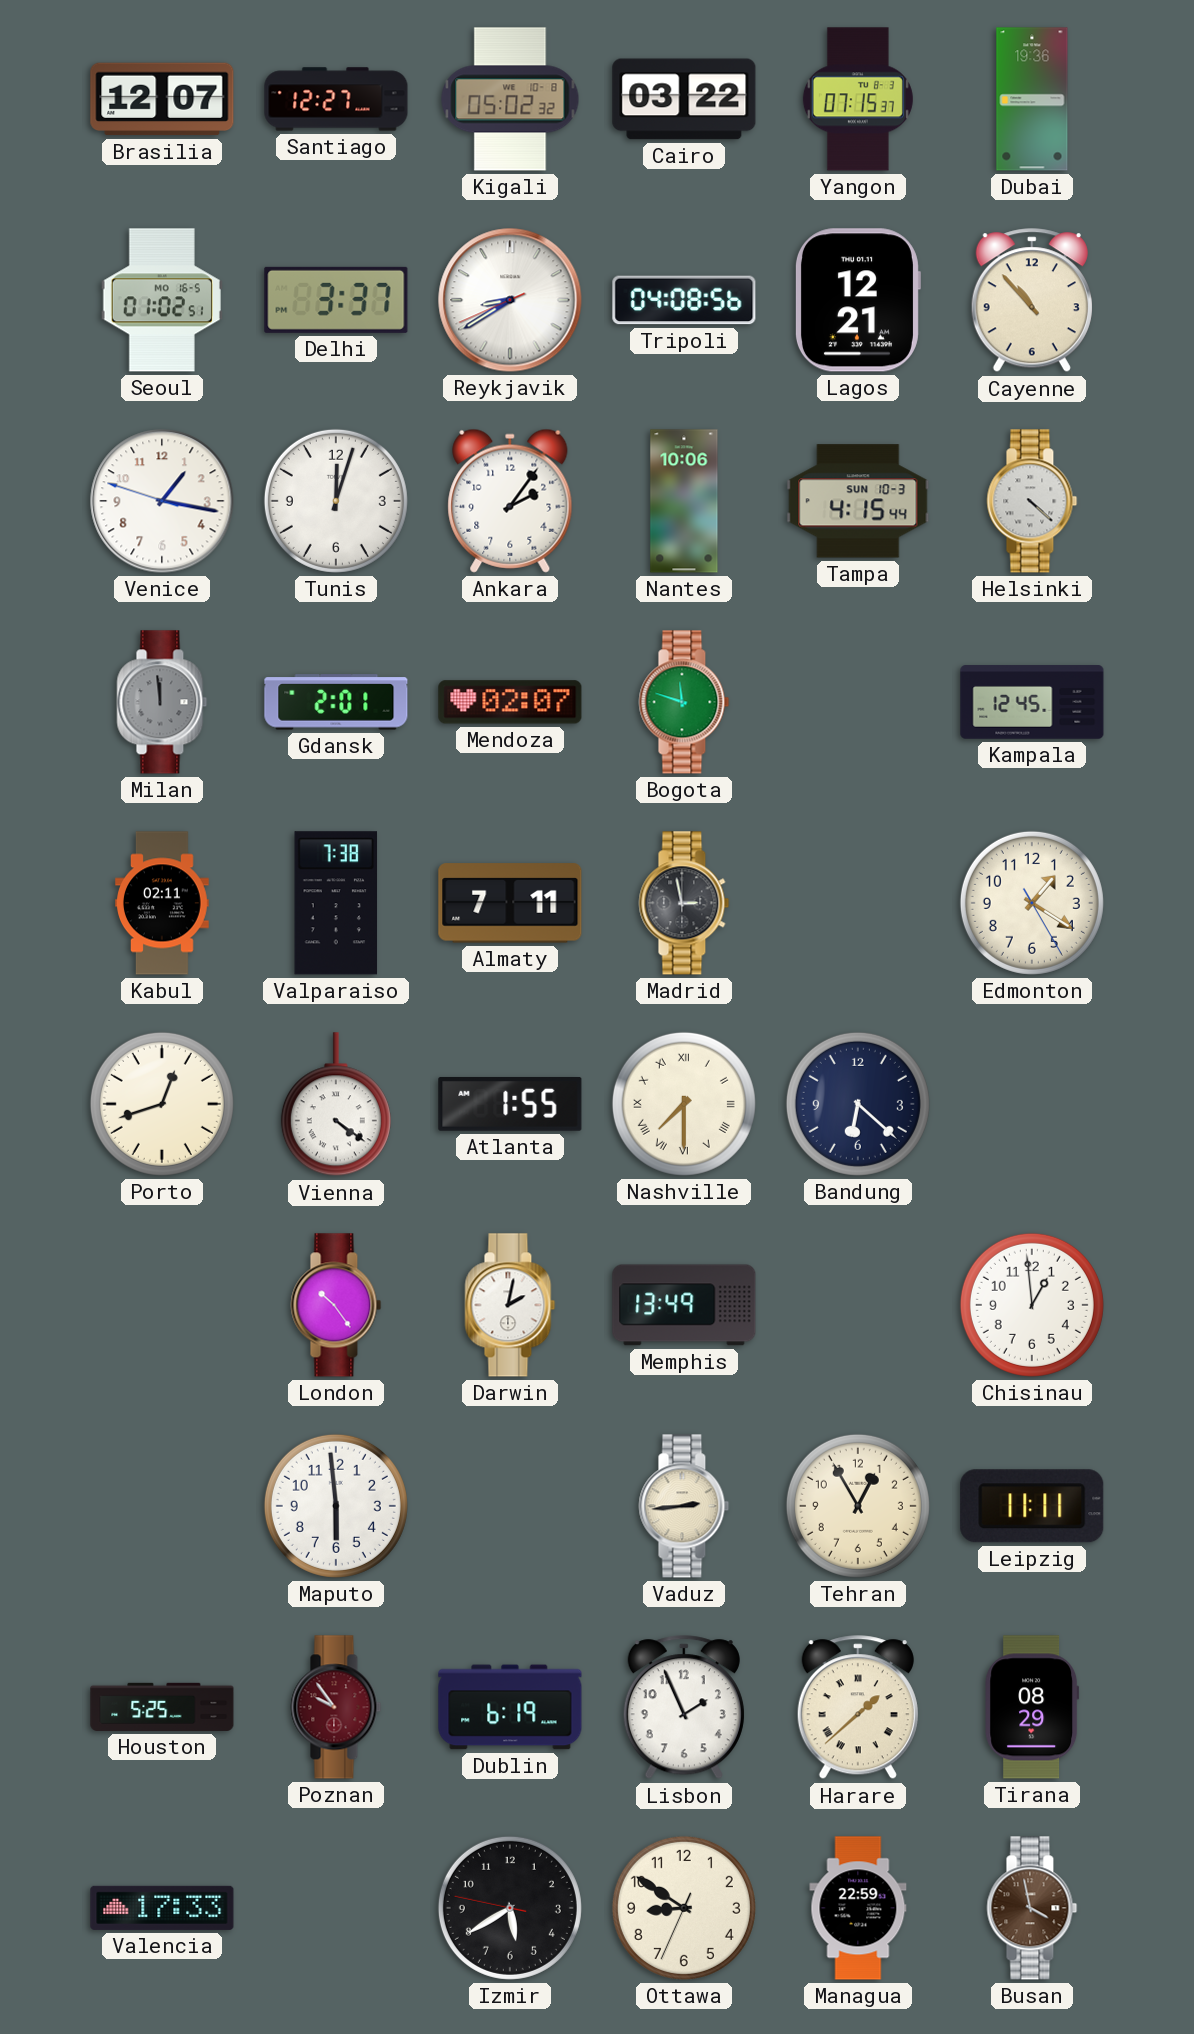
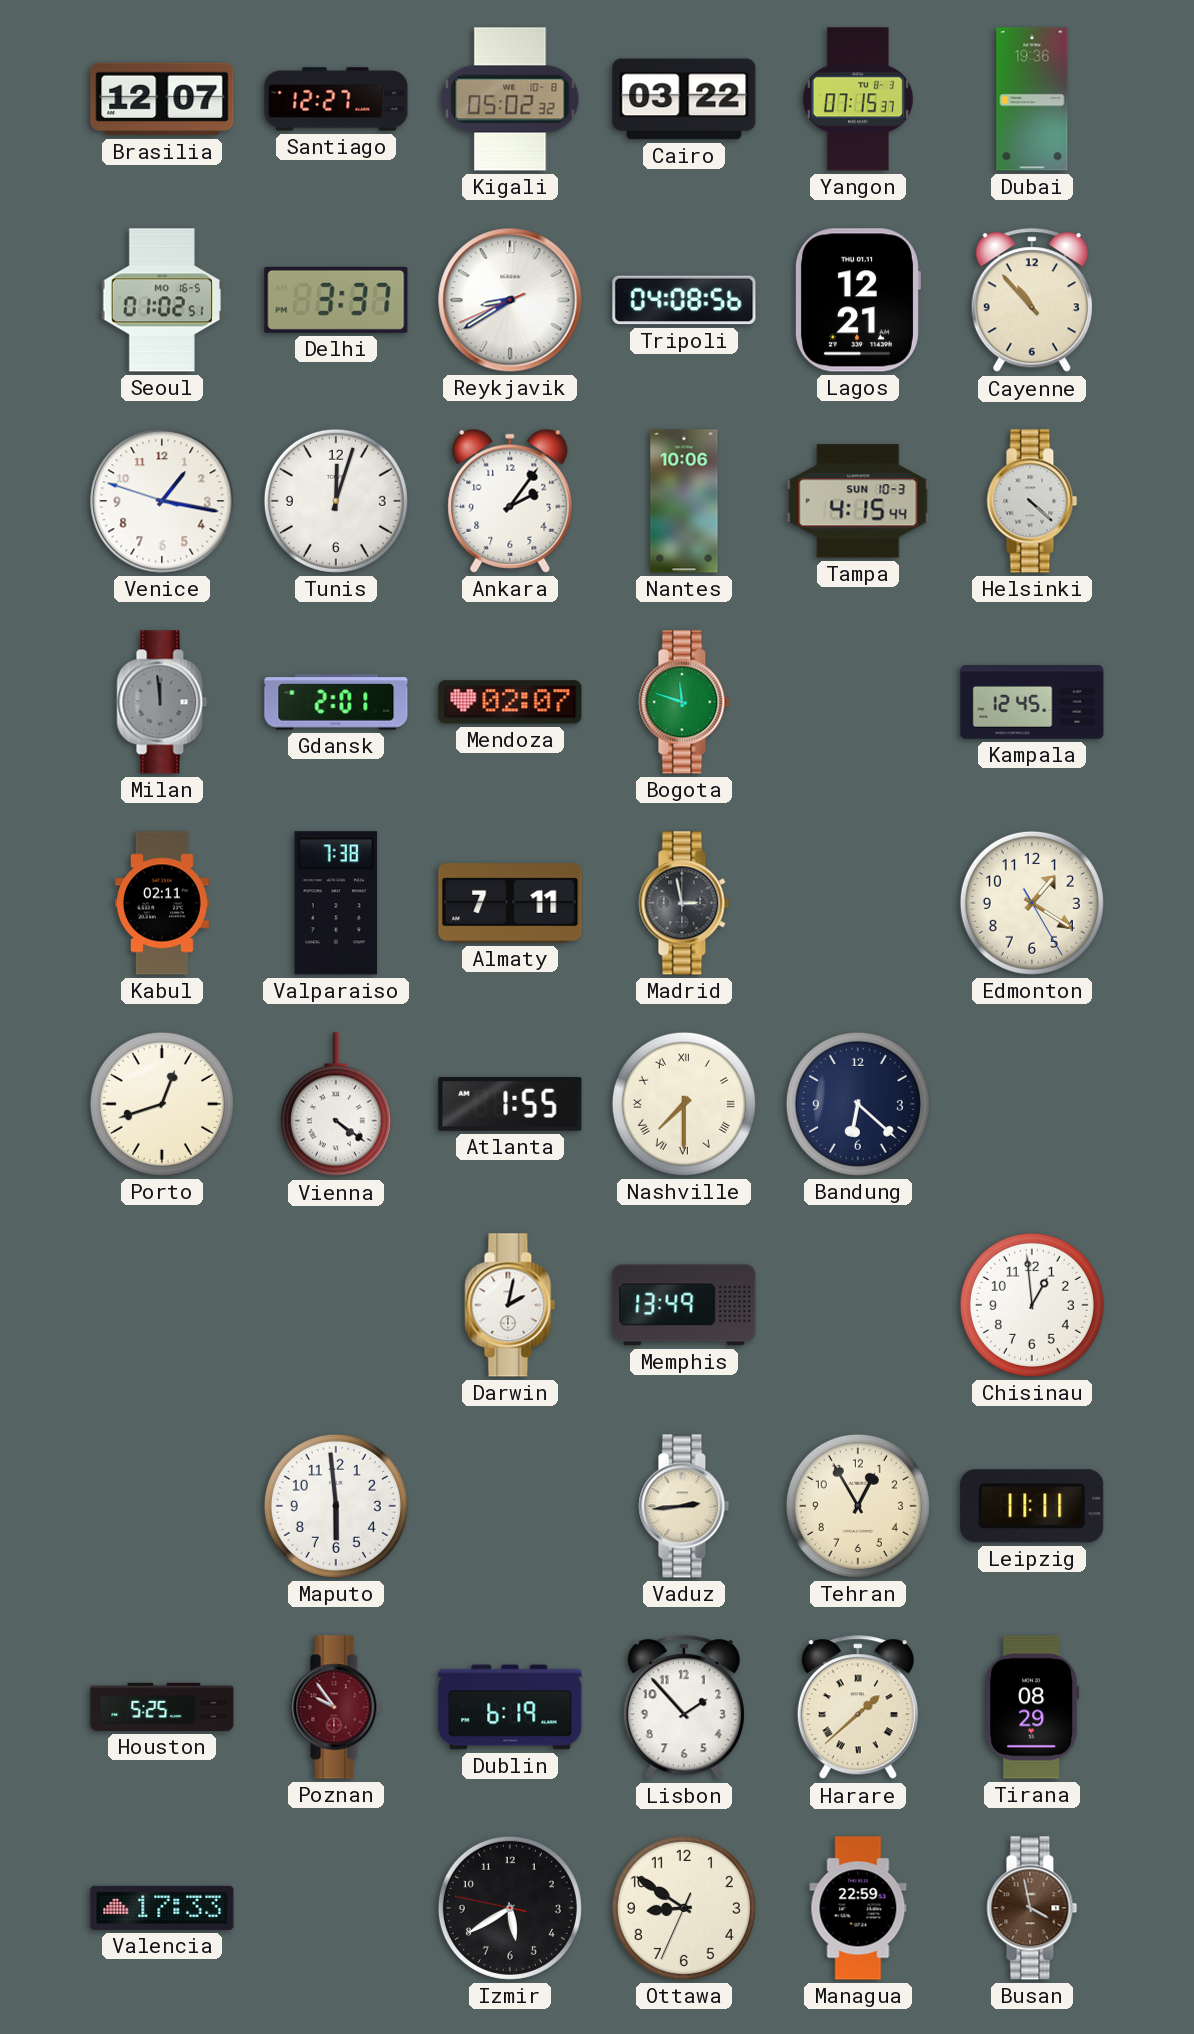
London: 10:24 -> none
Lisbon: 1:56 -> 1:53
